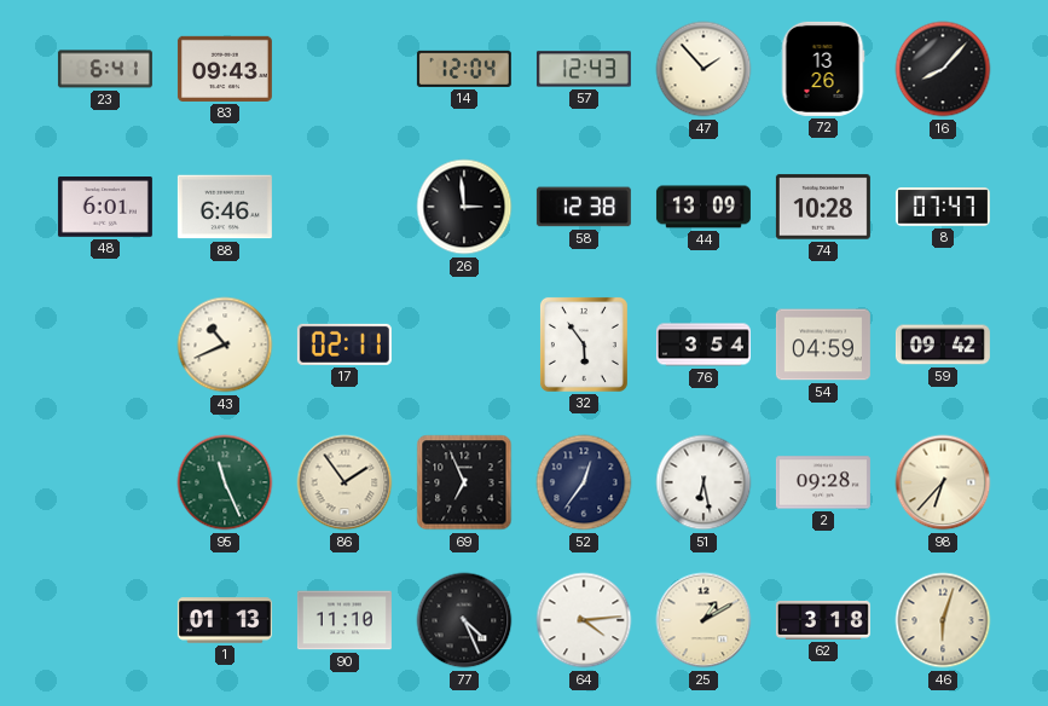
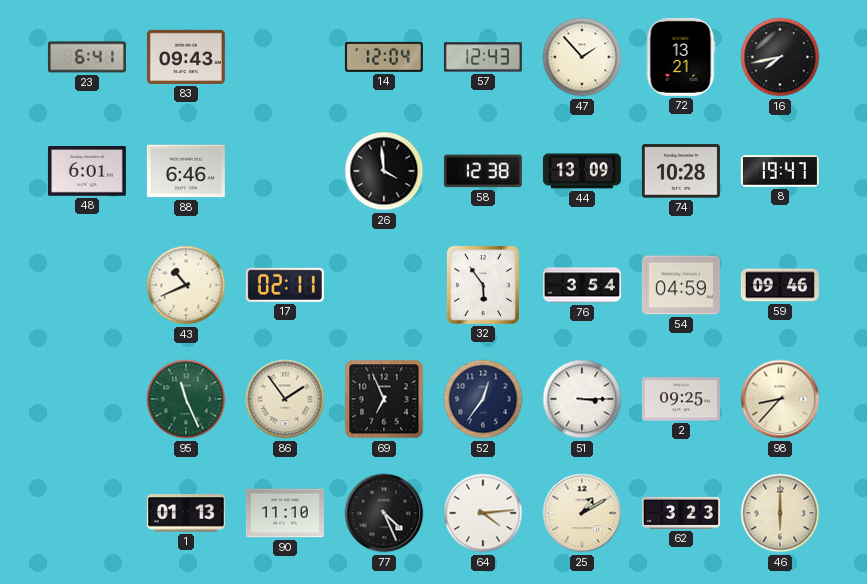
72: 13:26 -> 13:21
16: 8:07 -> 7:43
26: 2:59 -> 3:59
8: 07:47 -> 19:47
59: 09:42 -> 09:46
51: 6:28 -> 3:15
2: 09:28 -> 09:25
98: 6:37 -> 8:37
62: 3:18 -> 3:23
46: 6:03 -> 6:00
